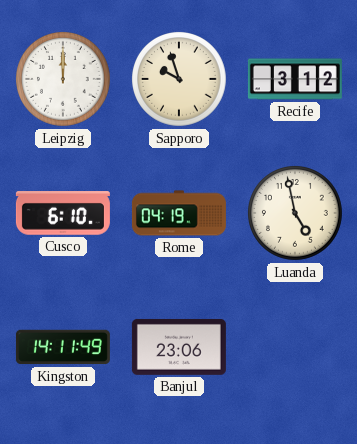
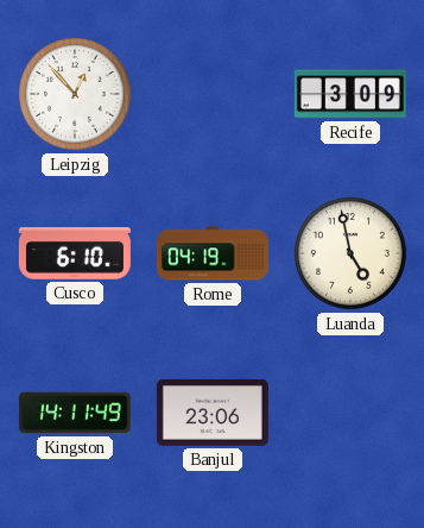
Leipzig: 12:00 -> 12:53
Sapporo: 9:57 -> none
Recife: 3:12 -> 3:09
